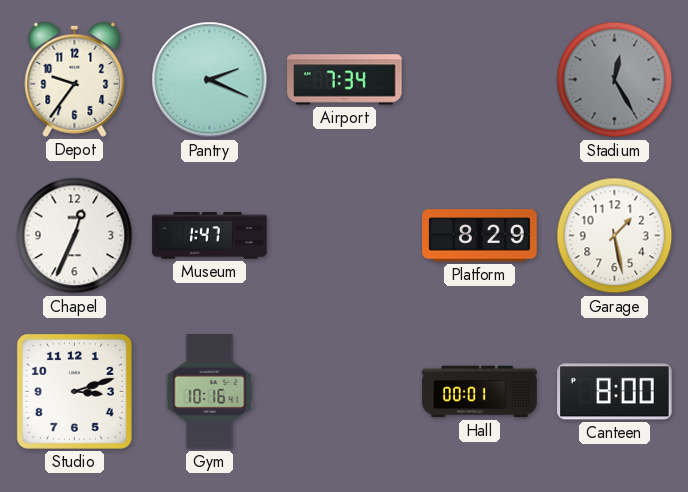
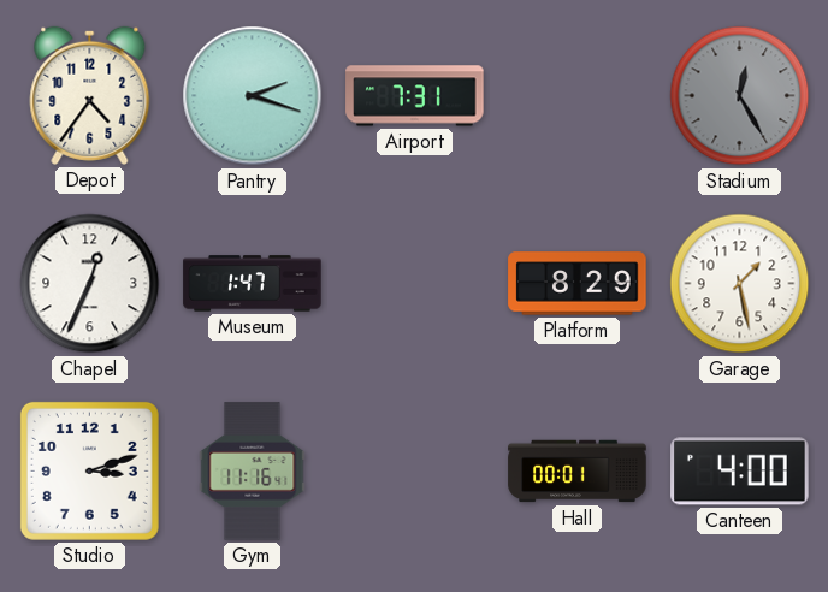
Depot: 9:36 -> 4:36
Pantry: 2:19 -> 2:18
Airport: 7:34 -> 7:31
Gym: 10:16 -> 11:16
Canteen: 8:00 -> 4:00
